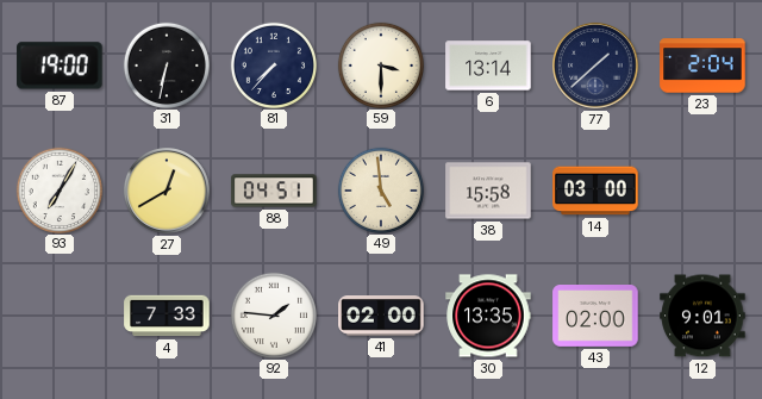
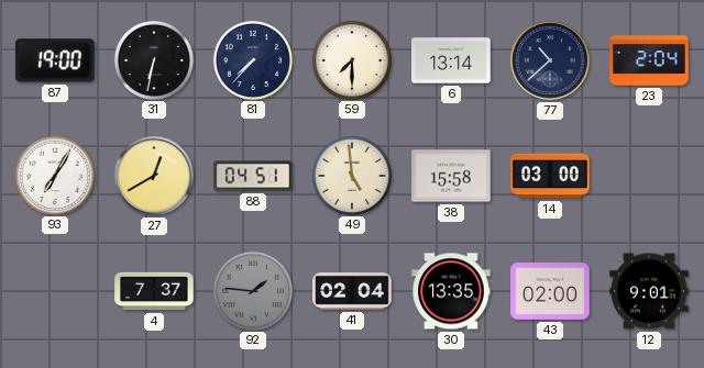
59: 3:30 -> 7:30
77: 1:38 -> 10:38
4: 7:33 -> 7:37
92 dial: white -> grey
41: 02:00 -> 02:04
